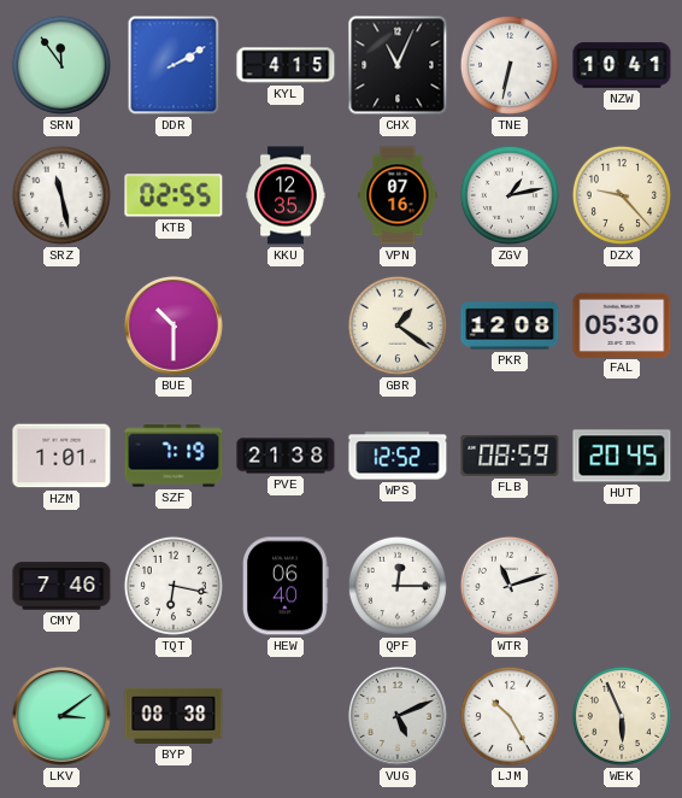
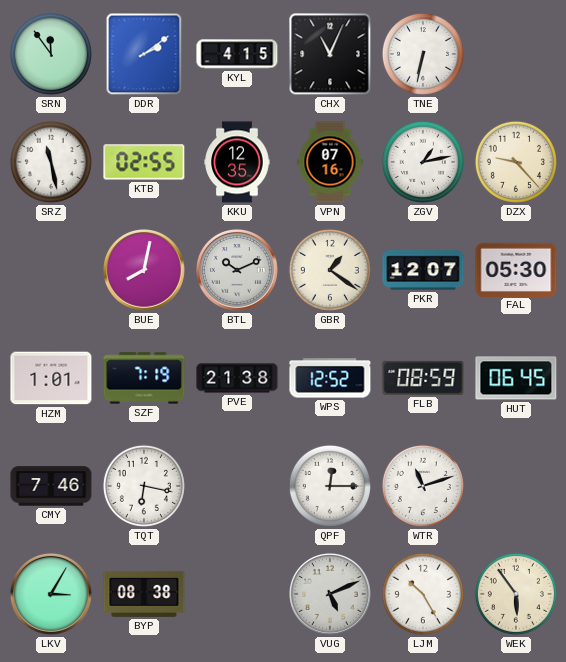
DDR: 2:10 -> 2:09
NZW: 10:41 -> none
BUE: 10:30 -> 8:02
BTL: none -> 10:11
PKR: 12:08 -> 12:07
HUT: 20:45 -> 06:45
HEW: 06:40 -> none
LKV: 3:09 -> 3:05
WEK: 5:56 -> 5:54
